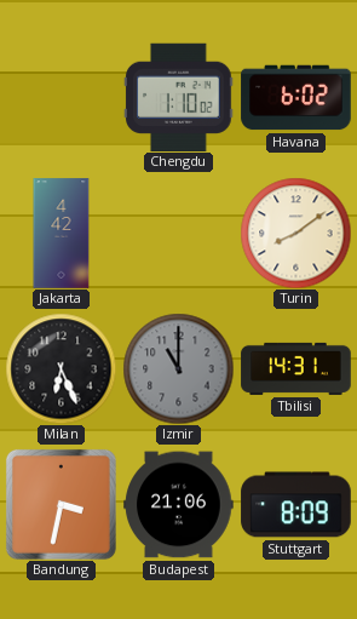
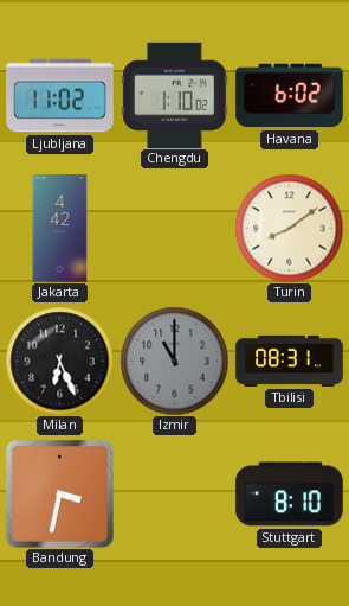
Ljubljana: none -> 11:02
Tbilisi: 14:31 -> 08:31
Budapest: 21:06 -> none
Stuttgart: 8:09 -> 8:10
